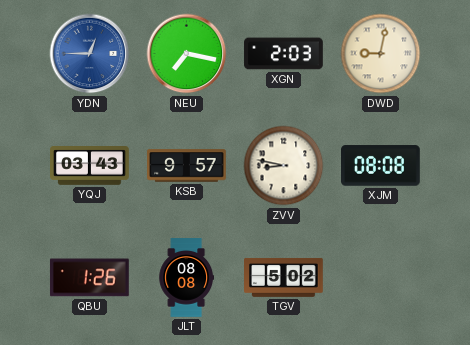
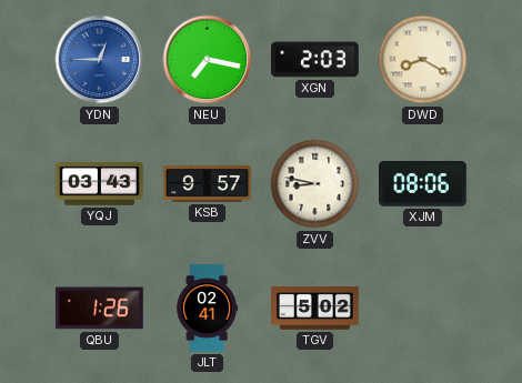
DWD: 9:02 -> 8:20
XJM: 08:08 -> 08:06
JLT: 08:08 -> 02:41
